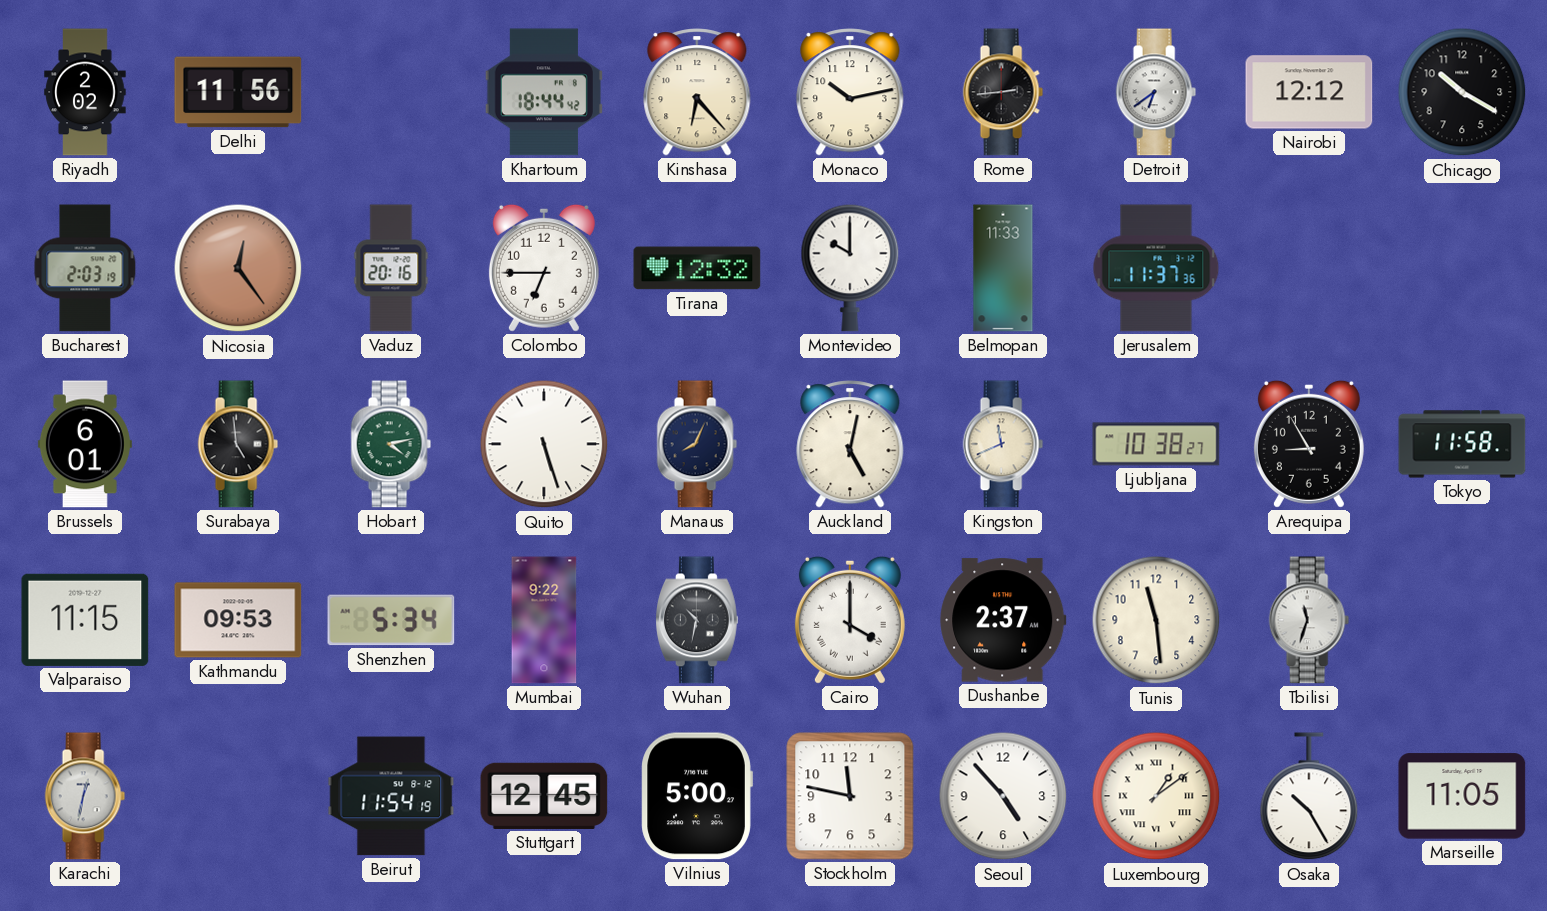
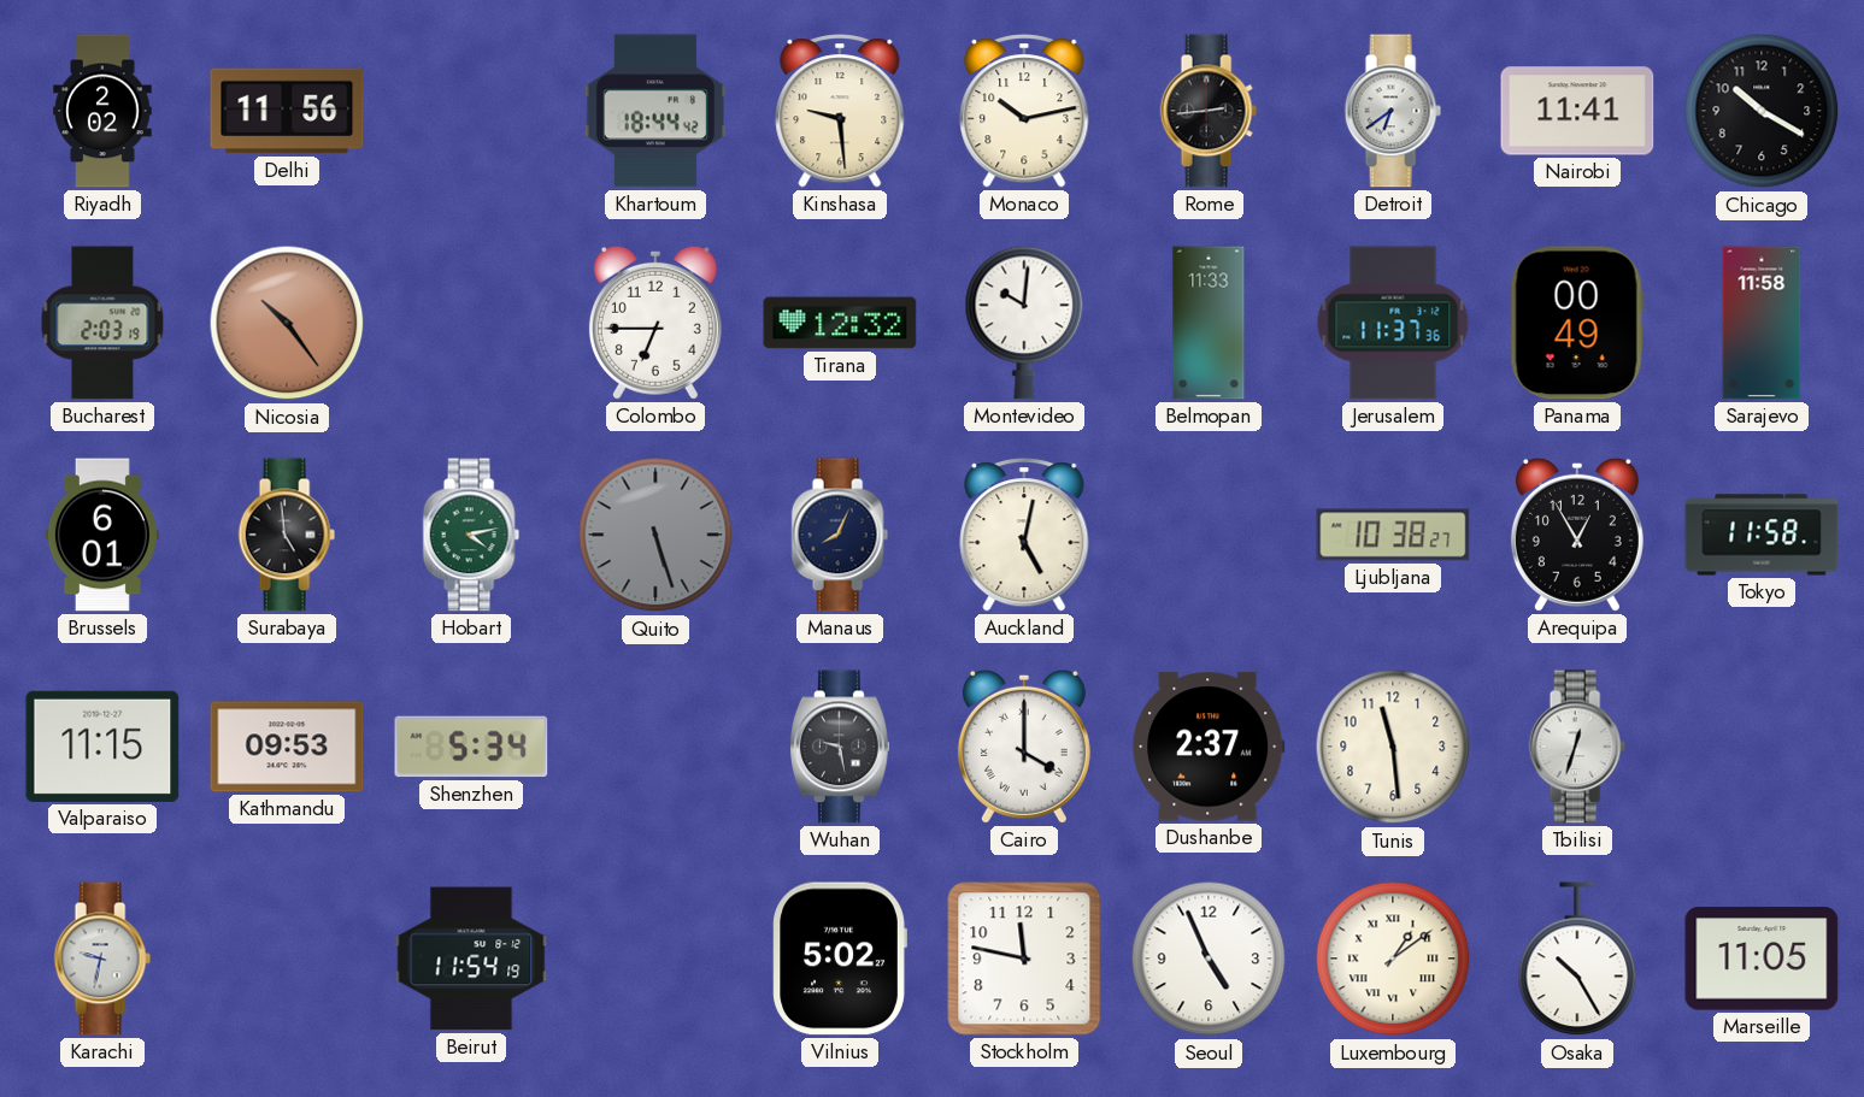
Kinshasa: 6:23 -> 9:29
Nairobi: 12:12 -> 11:41
Nicosia: 12:24 -> 10:24
Vaduz: 20:16 -> none
Montevideo: 10:00 -> 10:01
Panama: none -> 00:49
Sarajevo: none -> 11:58
Quito dial: white -> grey
Kingston: 11:41 -> none
Arequipa: 8:55 -> 12:55
Mumbai: 9:22 -> none
Wuhan: 10:32 -> 9:28
Tbilisi: 11:33 -> 12:33
Karachi: 12:32 -> 9:32
Stuttgart: 12:45 -> none
Vilnius: 5:00 -> 5:02
Seoul: 4:53 -> 4:56
